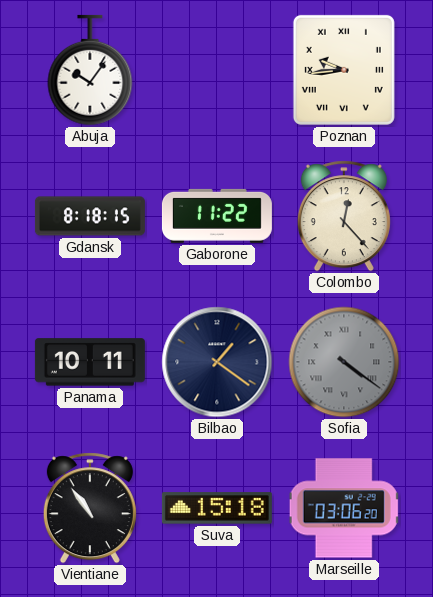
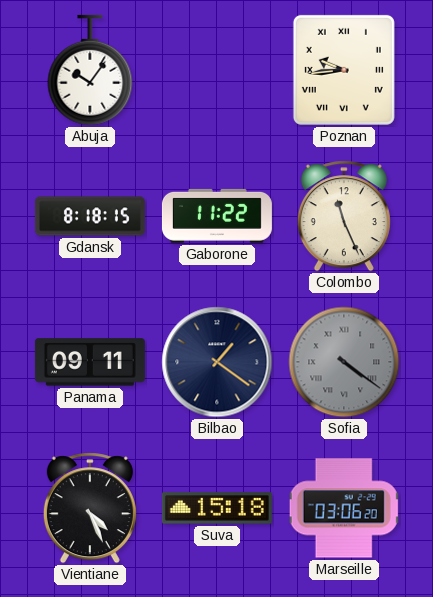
Colombo: 12:23 -> 11:26
Panama: 10:11 -> 09:11
Vientiane: 10:54 -> 4:26
